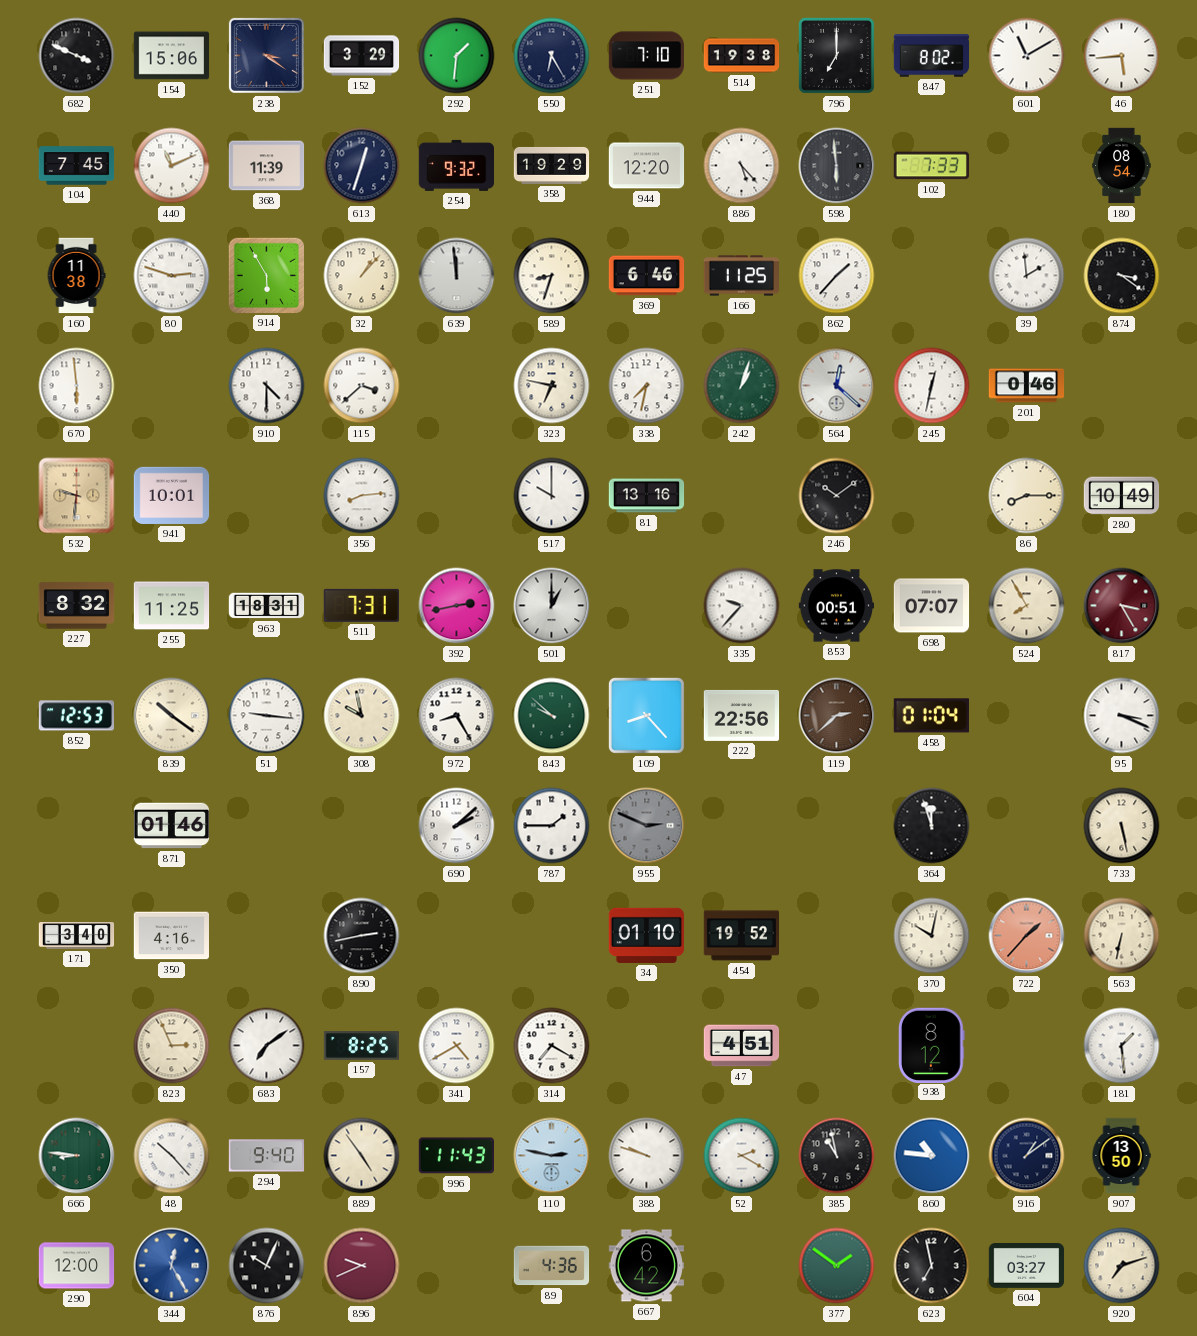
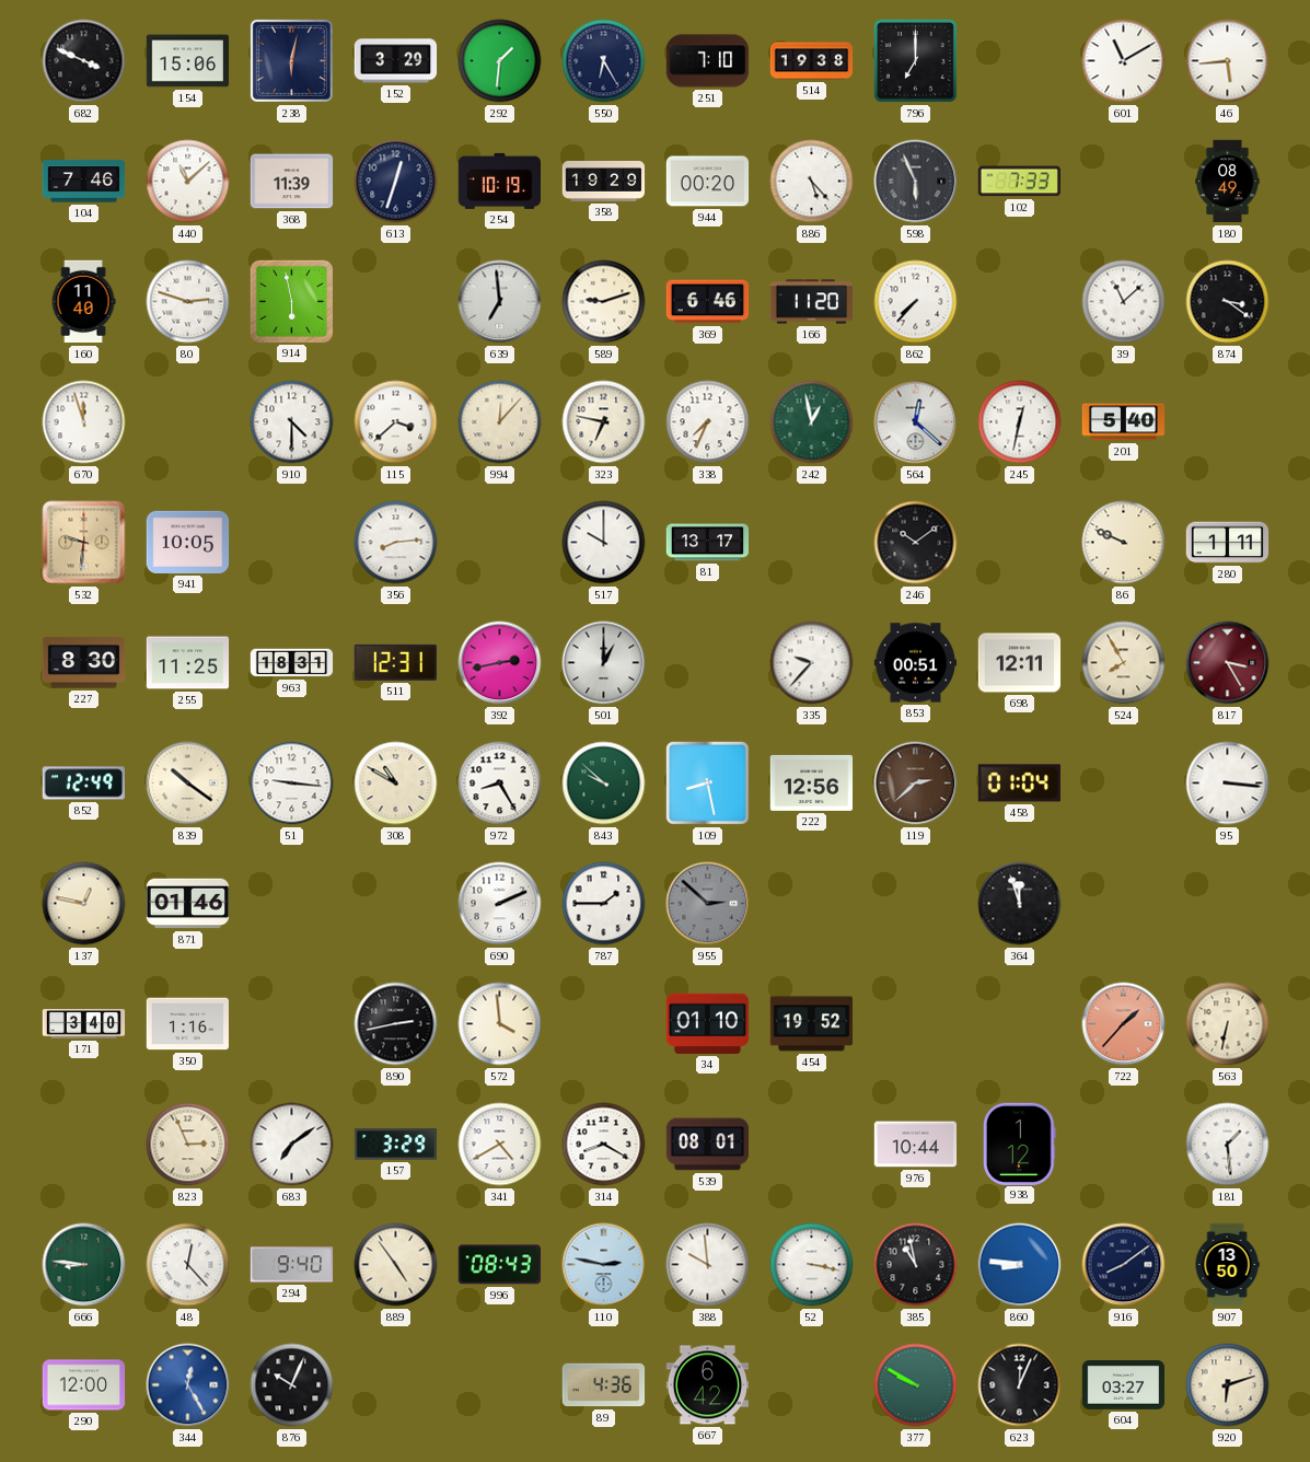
238: 3:21 -> 6:02
847: 8:02 -> none
104: 7:45 -> 7:46
440: 11:11 -> 11:08
254: 9:32 -> 10:19
944: 12:20 -> 00:20
598: 5:59 -> 5:56
180: 08:54 -> 08:49
160: 11:38 -> 11:40
914: 5:55 -> 5:58
32: 1:07 -> none
639: 11:59 -> 6:59
589: 8:33 -> 9:12
166: 11:25 -> 11:20
862: 1:37 -> 7:37
39: 1:59 -> 11:08
670: 5:59 -> 11:57
994: none -> 12:07
338: 7:32 -> 7:34
242: 1:03 -> 12:58
201: 0:46 -> 5:40
941: 10:01 -> 10:05
81: 13:16 -> 13:17
86: 8:15 -> 9:49
280: 10:49 -> 1:11
227: 8:32 -> 8:30
511: 7:31 -> 12:31
698: 07:07 -> 12:11
852: 12:53 -> 12:49
308: 9:58 -> 10:50
109: 8:23 -> 8:28
222: 22:56 -> 12:56
95: 3:19 -> 3:16
137: none -> 12:47
690: 2:08 -> 2:11
955: 2:49 -> 2:52
733: 5:28 -> none
350: 4:16 -> 1:16
572: none -> 3:59
370: 10:02 -> none
157: 8:25 -> 3:29
314: 7:20 -> 8:20
539: none -> 08:01
47: 4:51 -> none
976: none -> 10:44
938: 8:12 -> 1:12
48: 10:23 -> 12:23
996: 11:43 -> 08:43
388: 9:48 -> 9:59
52: 2:20 -> 3:17
860: 10:46 -> 8:46
916: 1:09 -> 8:09
896: 9:41 -> none
377: 1:51 -> 9:50
623: 6:58 -> 12:04
920: 7:12 -> 6:12
